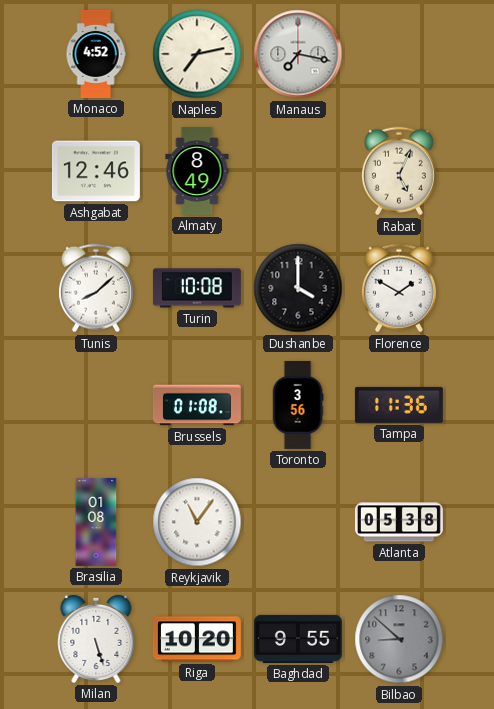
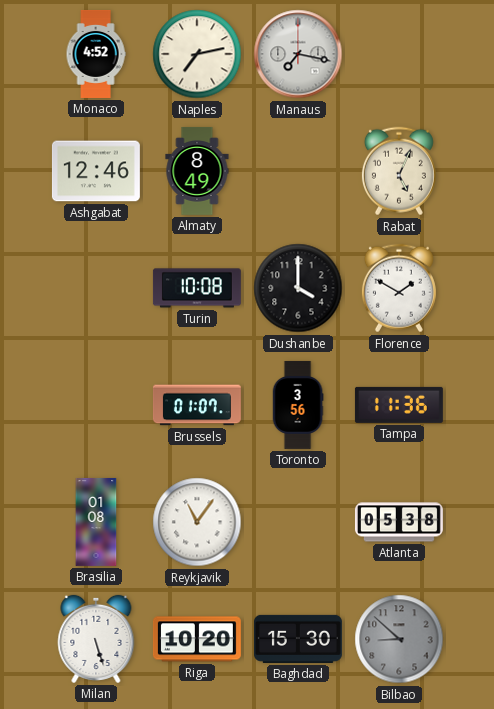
Tunis: 8:08 -> none
Brussels: 01:08 -> 01:07
Baghdad: 9:55 -> 15:30
